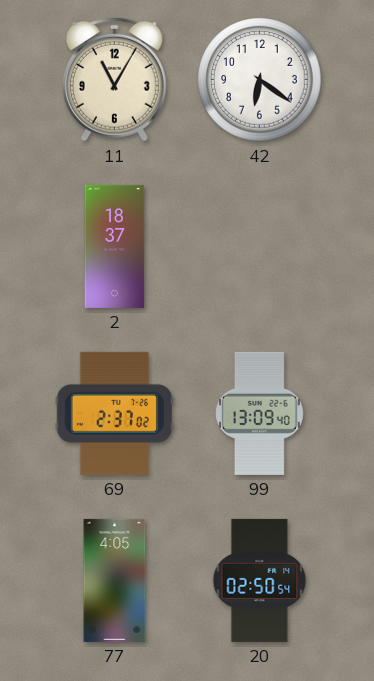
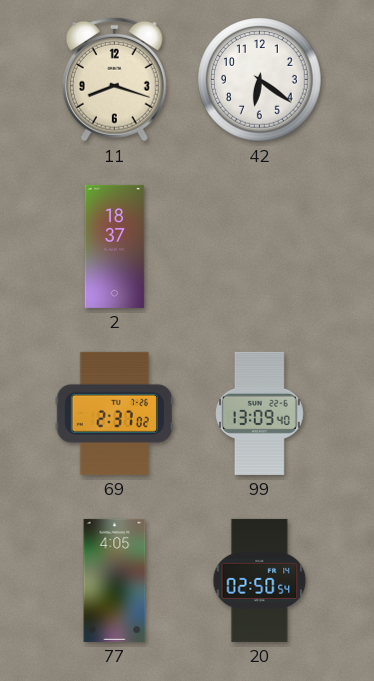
11: 11:05 -> 8:18
